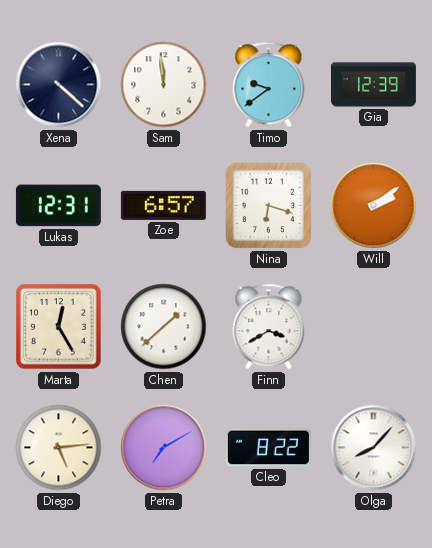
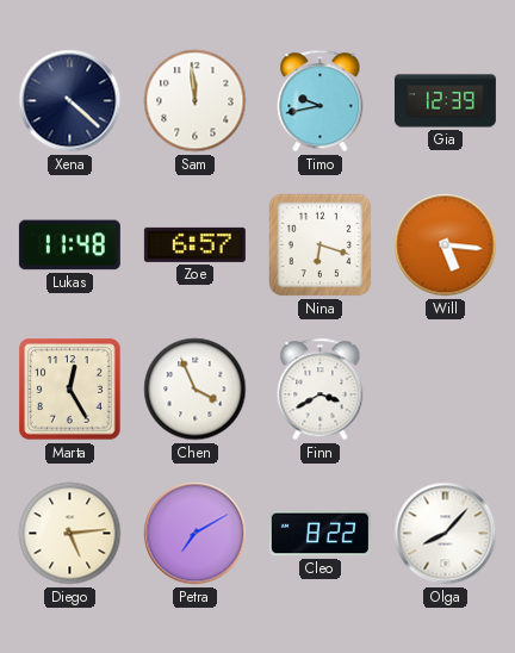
Timo: 9:39 -> 9:43
Lukas: 12:31 -> 11:48
Will: 2:09 -> 5:16
Chen: 1:38 -> 3:56
